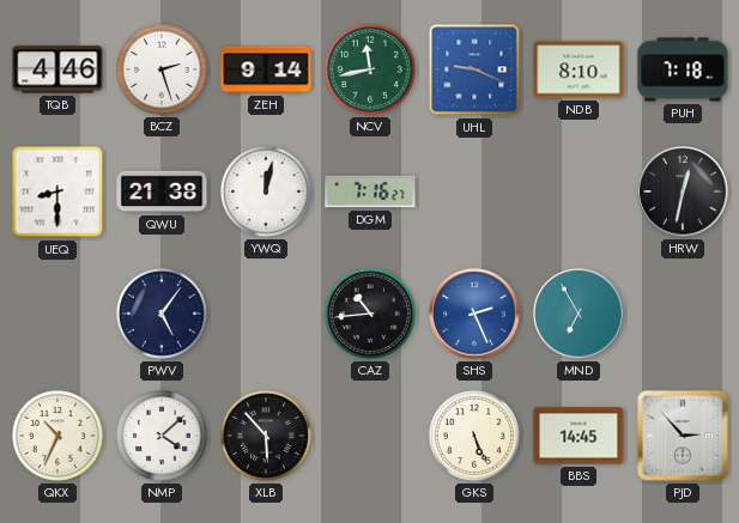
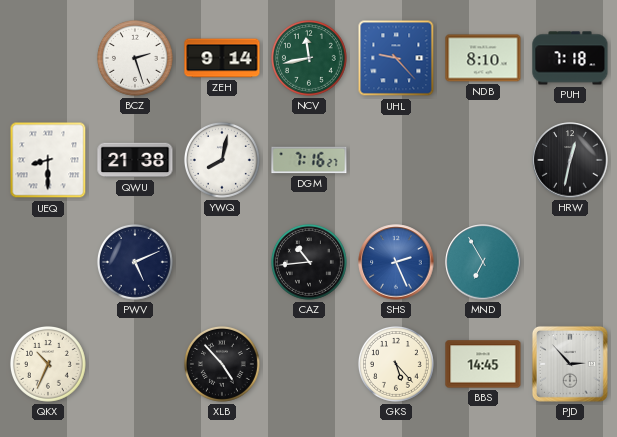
TQB: 4:46 -> none
UHL: 9:19 -> 9:23
YWQ: 12:02 -> 8:02
PWV: 5:06 -> 5:11
NMP: 4:08 -> none
XLB: 5:53 -> 4:53
GKS: 5:26 -> 5:23
